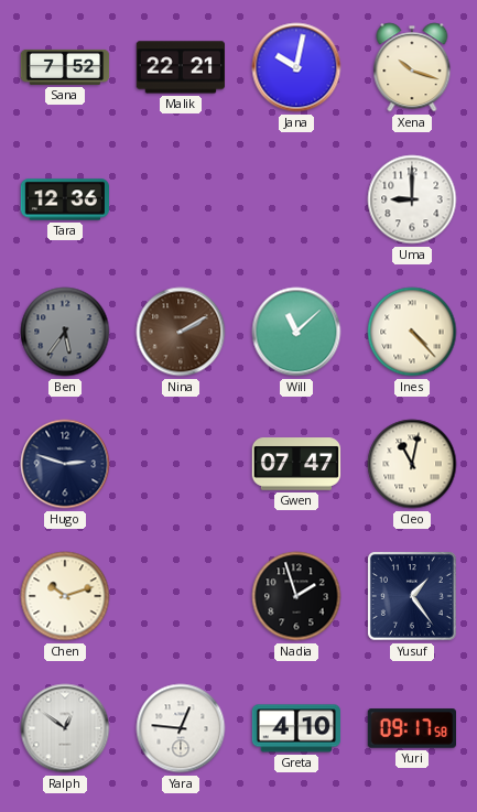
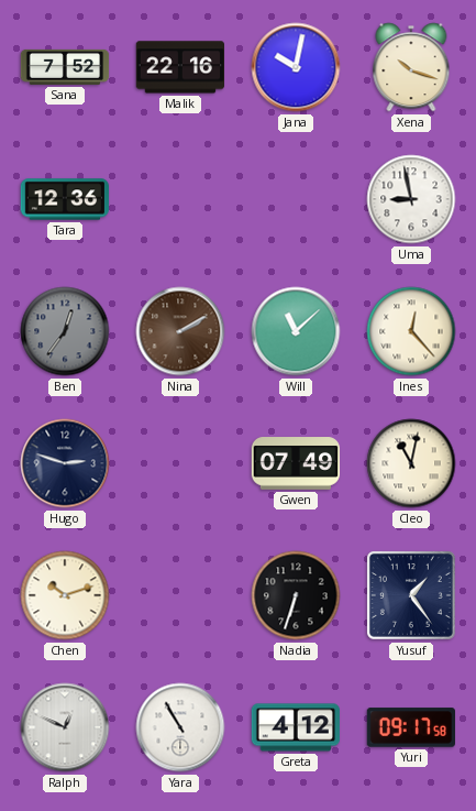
Malik: 22:21 -> 22:16
Uma: 9:00 -> 8:58
Ben: 5:36 -> 12:36
Ines: 4:23 -> 12:23
Gwen: 07:47 -> 07:49
Nadia: 1:57 -> 6:33
Ralph: 12:51 -> 12:49
Yara: 12:46 -> 10:55
Greta: 4:10 -> 4:12
